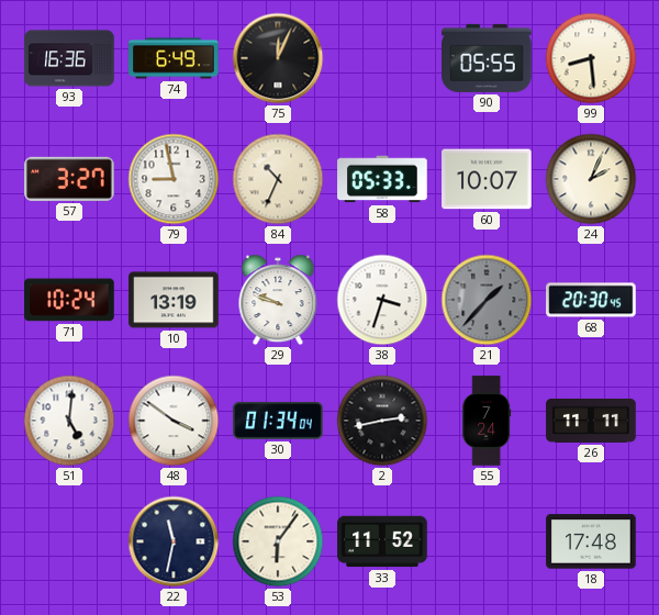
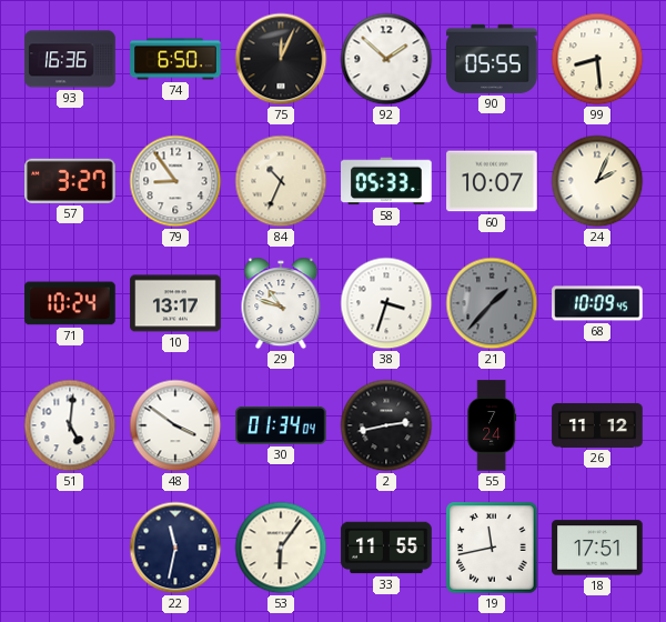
74: 6:49 -> 6:50
92: none -> 1:52
79: 8:58 -> 8:54
10: 13:19 -> 13:17
29: 9:48 -> 10:48
68: 20:30 -> 10:09
26: 11:11 -> 11:12
33: 11:52 -> 11:55
19: none -> 11:43
18: 17:48 -> 17:51
